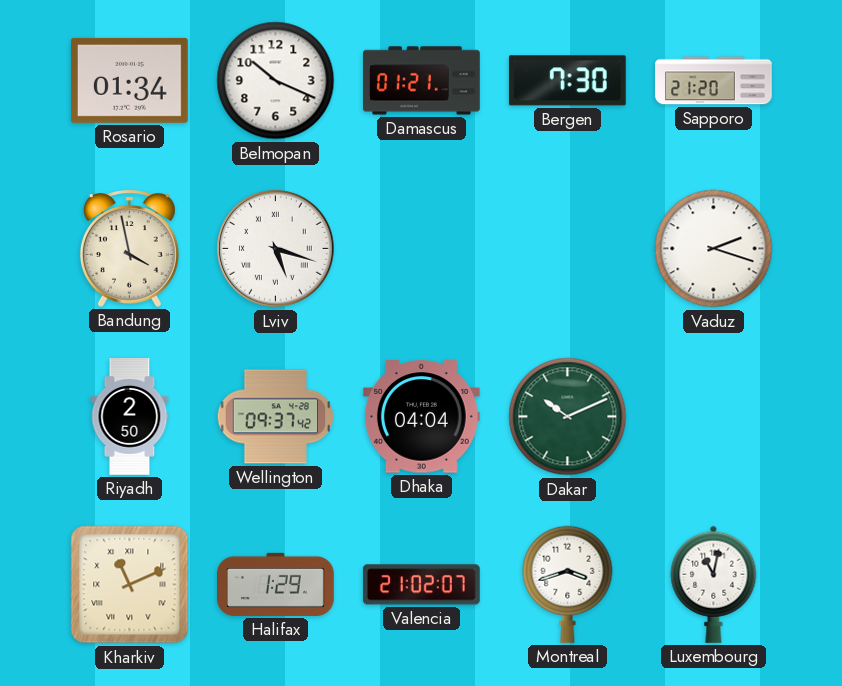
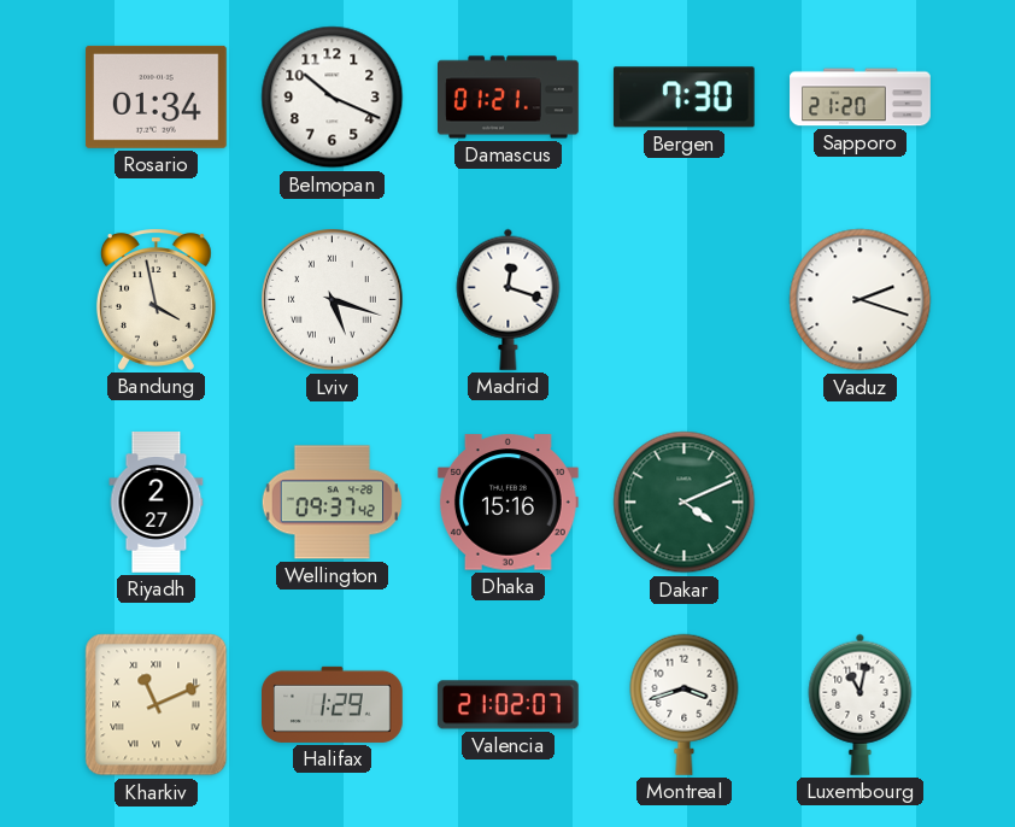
Madrid: none -> 12:18
Riyadh: 2:50 -> 2:27
Dhaka: 04:04 -> 15:16
Dakar: 10:11 -> 4:11
